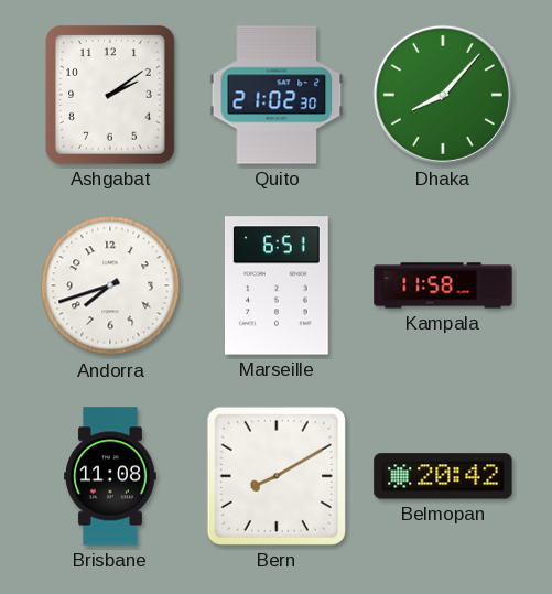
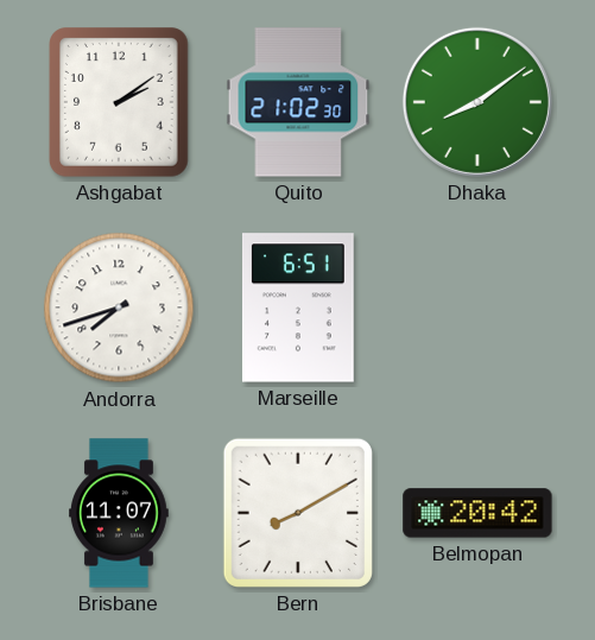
Dhaka: 8:07 -> 8:09
Kampala: 11:58 -> none
Brisbane: 11:08 -> 11:07
